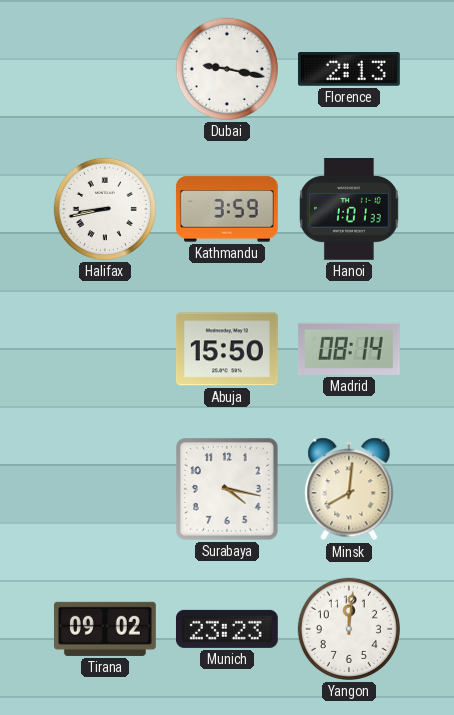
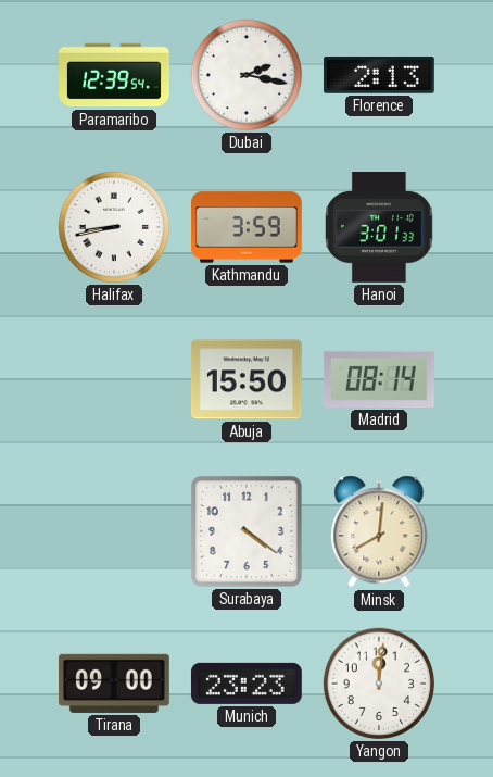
Paramaribo: none -> 12:39
Dubai: 9:17 -> 2:17
Hanoi: 1:01 -> 3:01
Surabaya: 4:17 -> 4:21
Tirana: 09:02 -> 09:00
